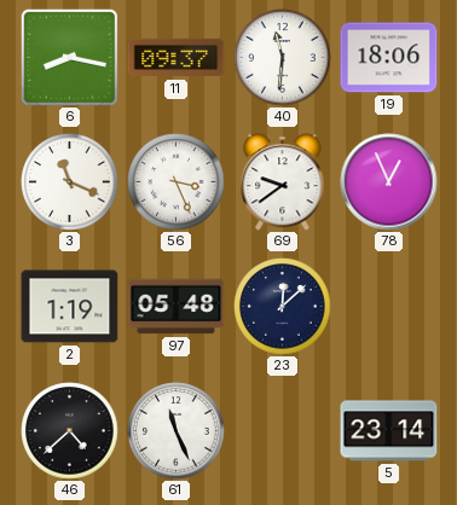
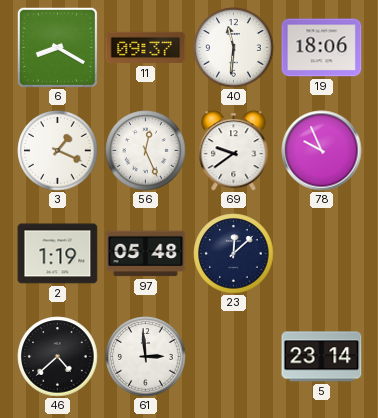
6: 8:17 -> 8:20
3: 11:19 -> 1:19
56: 3:26 -> 12:26
78: 12:56 -> 9:56
61: 11:26 -> 2:59
